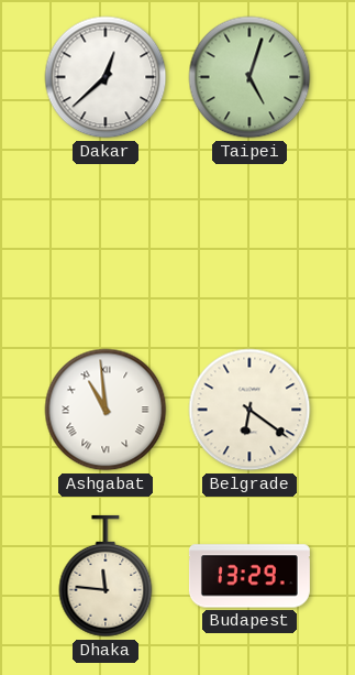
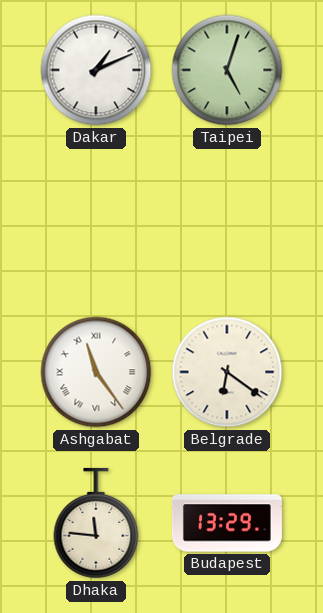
Dakar: 12:38 -> 1:11
Ashgabat: 10:59 -> 11:24
